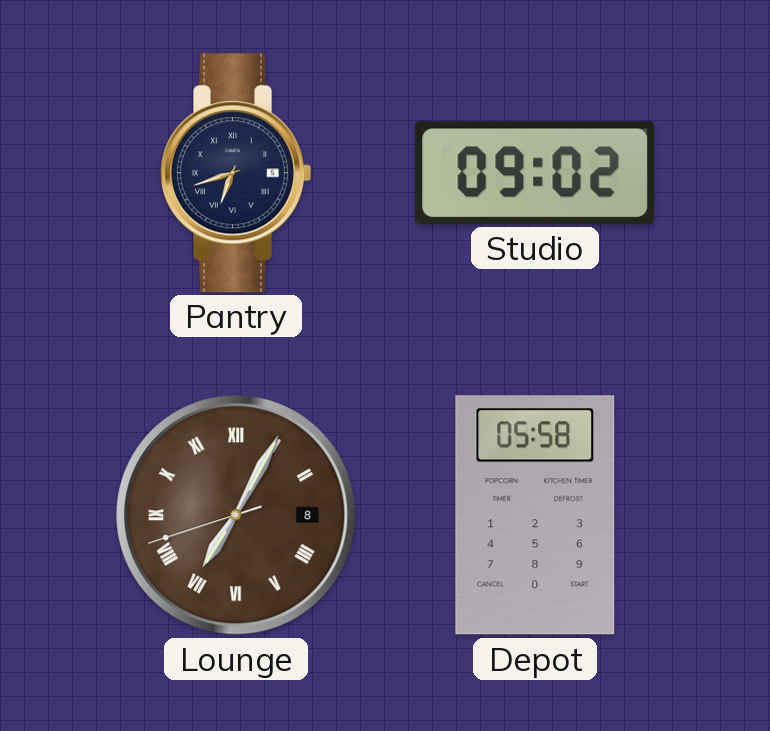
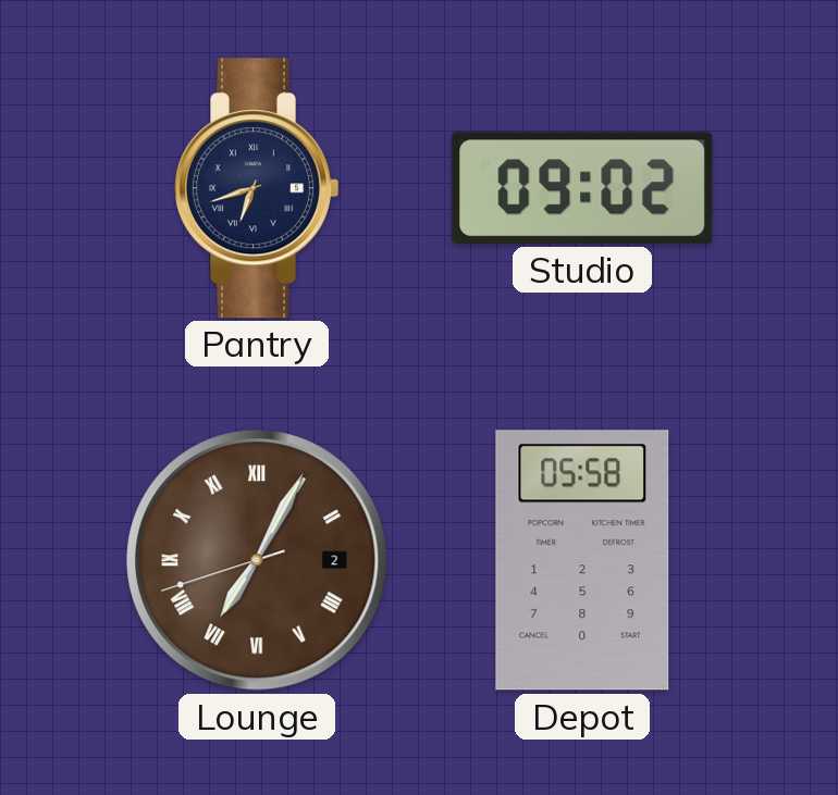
Lounge date: 8 -> 2
